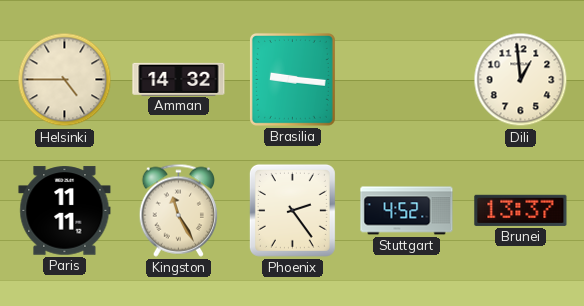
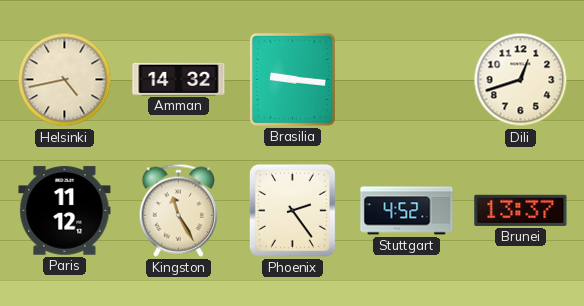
Helsinki: 4:45 -> 4:43
Dili: 12:59 -> 12:42
Paris: 11:11 -> 11:12
